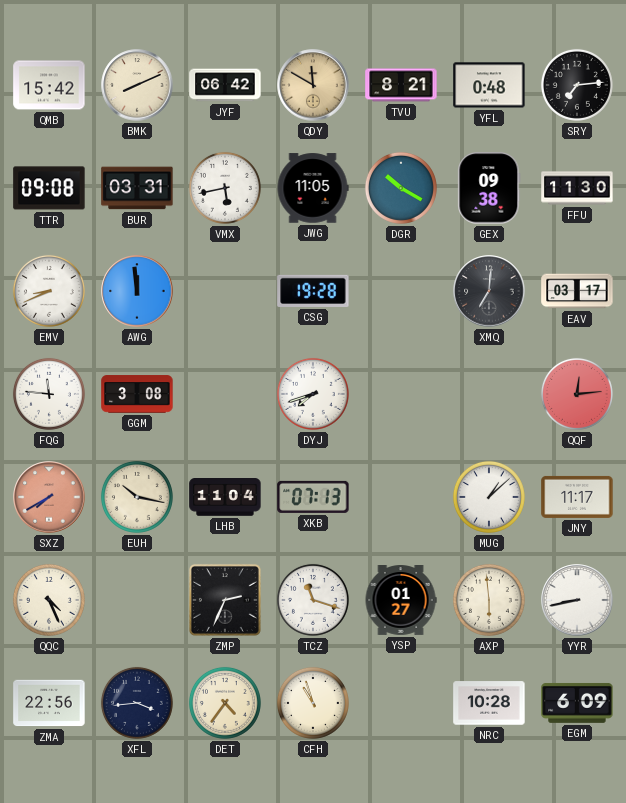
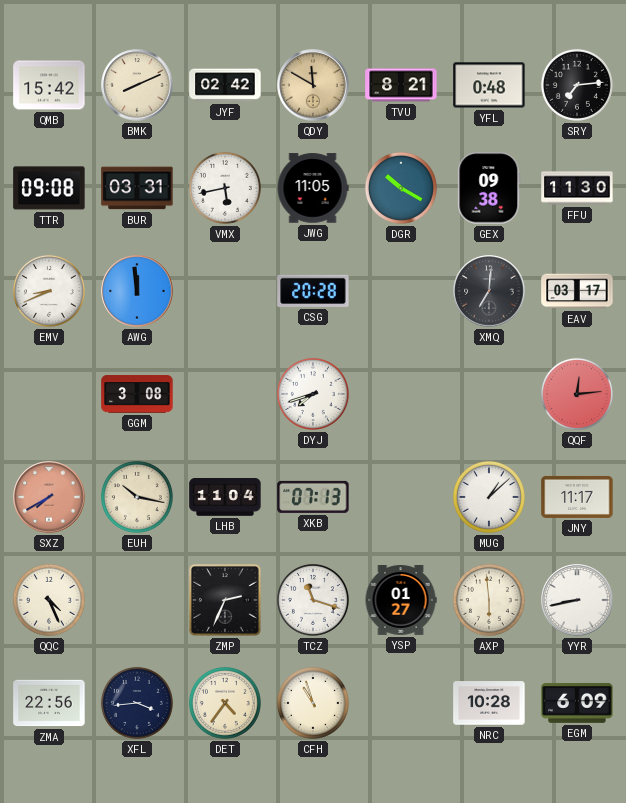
JYF: 06:42 -> 02:42
CSG: 19:28 -> 20:28
FQG: 11:46 -> none
